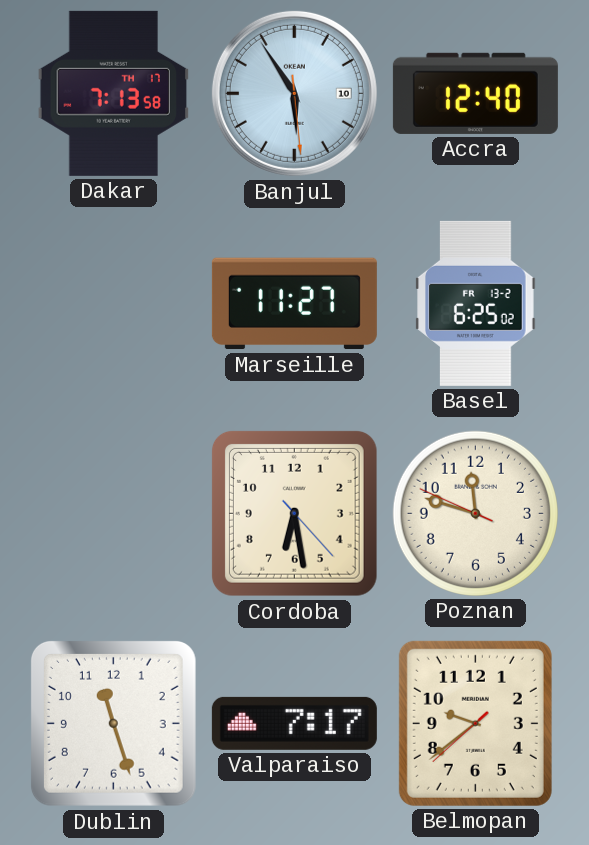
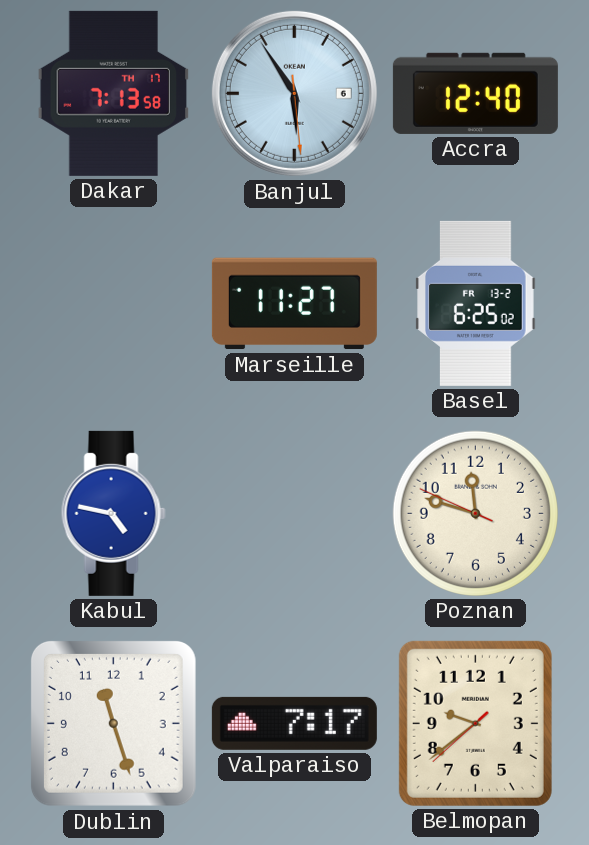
Banjul date: 10 -> 6
Kabul: none -> 4:47
Cordoba: 6:28 -> none
